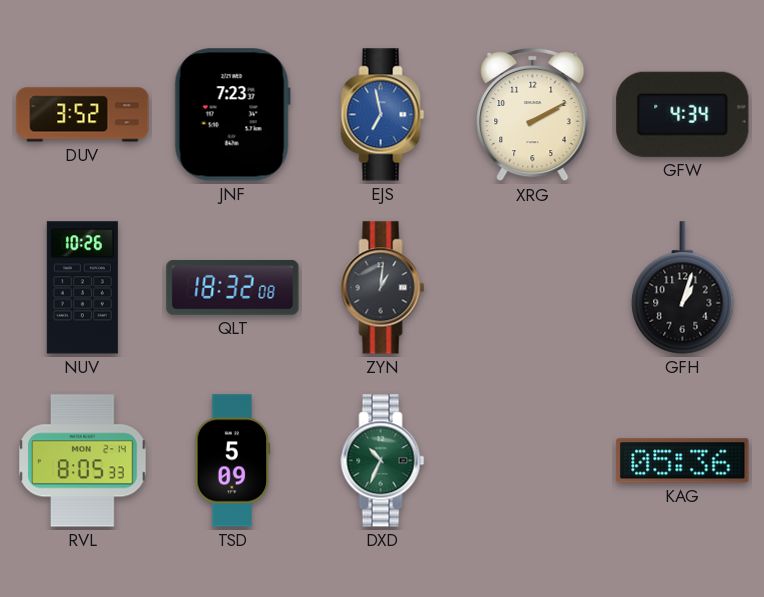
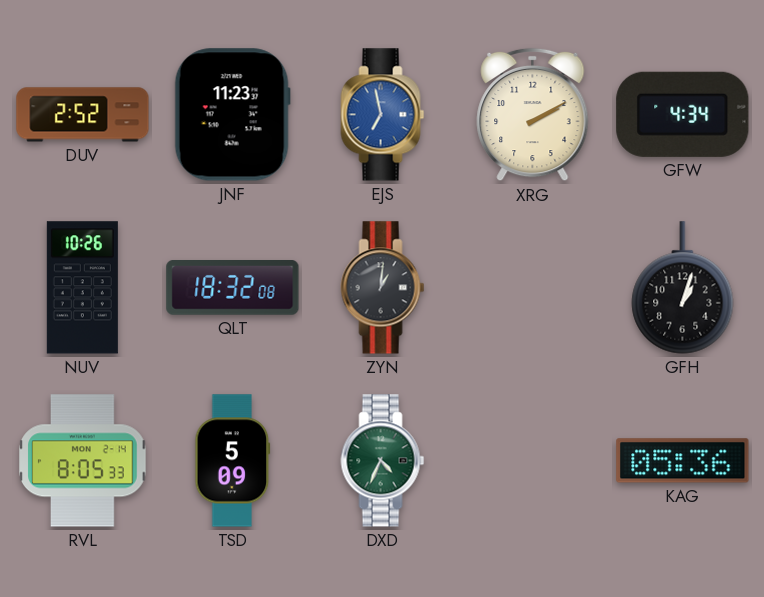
DUV: 3:52 -> 2:52
JNF: 7:23 -> 11:23
DXD: 10:34 -> 4:34
